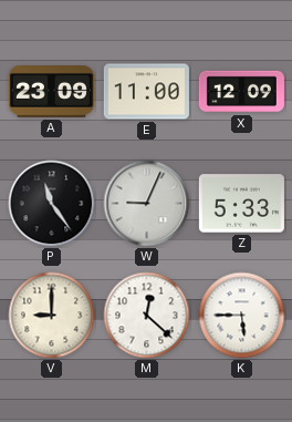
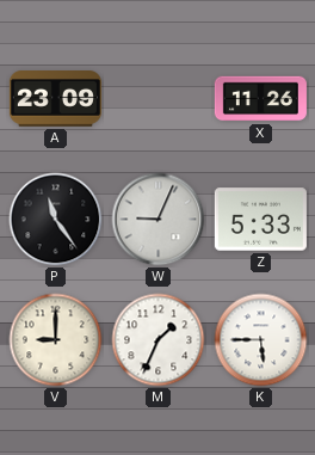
E: 11:00 -> none
X: 12:09 -> 11:26
M: 12:22 -> 1:34
